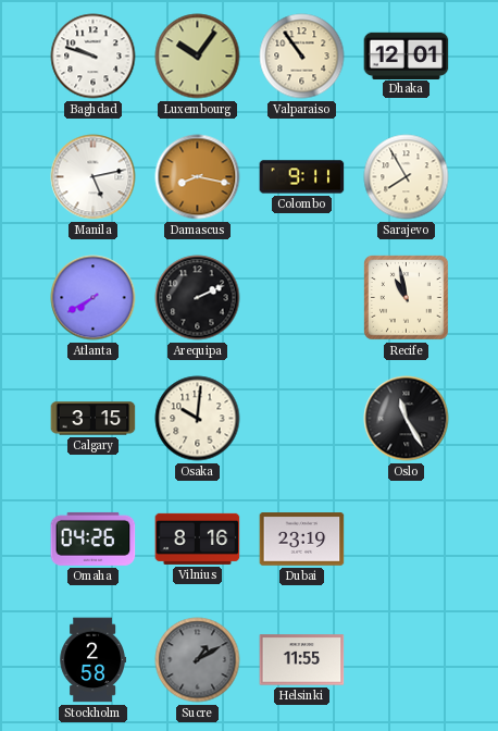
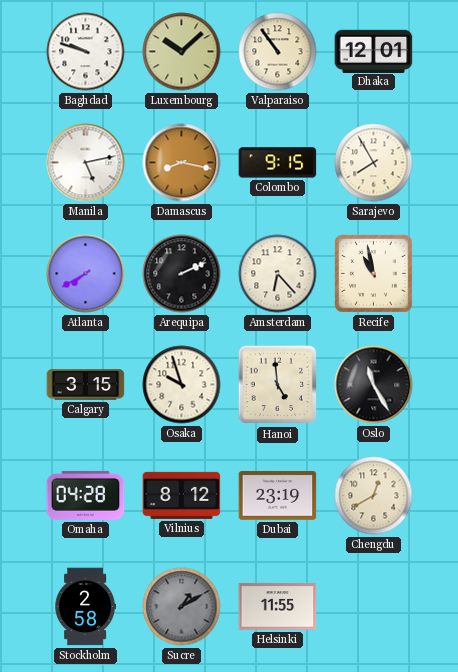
Luxembourg: 10:06 -> 10:08
Colombo: 9:11 -> 9:15
Amsterdam: none -> 6:23
Osaka: 10:01 -> 9:57
Hanoi: none -> 4:59
Omaha: 04:26 -> 04:28
Vilnius: 8:16 -> 8:12
Chengdu: none -> 12:40
